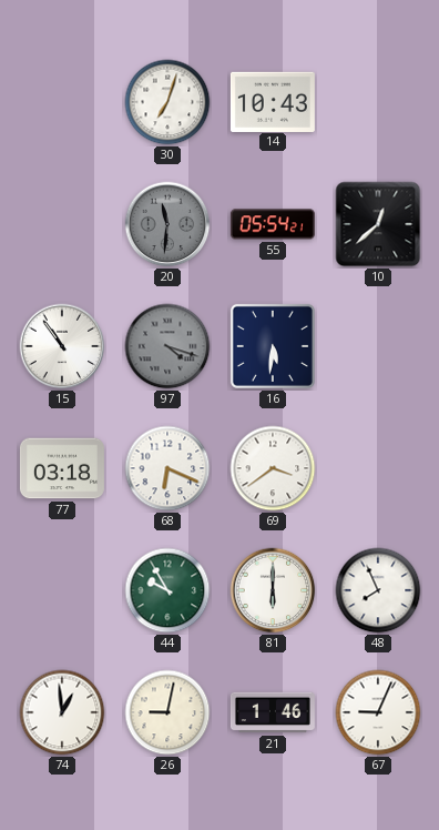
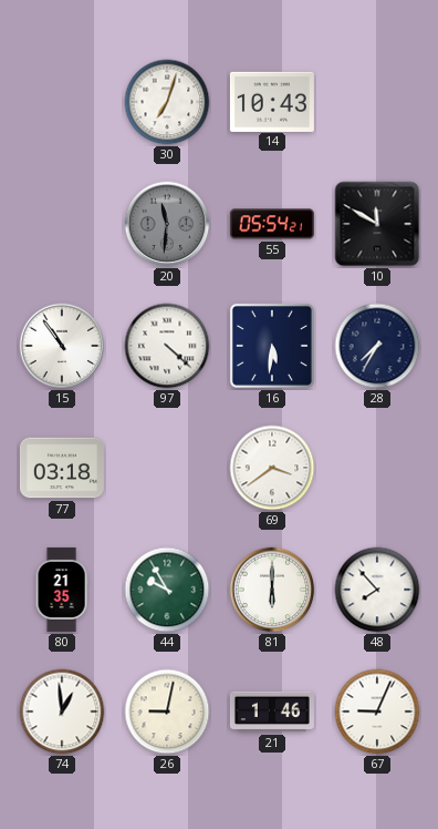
10: 12:38 -> 11:50
97: 4:18 -> 4:22
97 dial: grey -> white
28: none -> 7:35
68: 6:19 -> none
80: none -> 21:35
48: 7:56 -> 7:53
